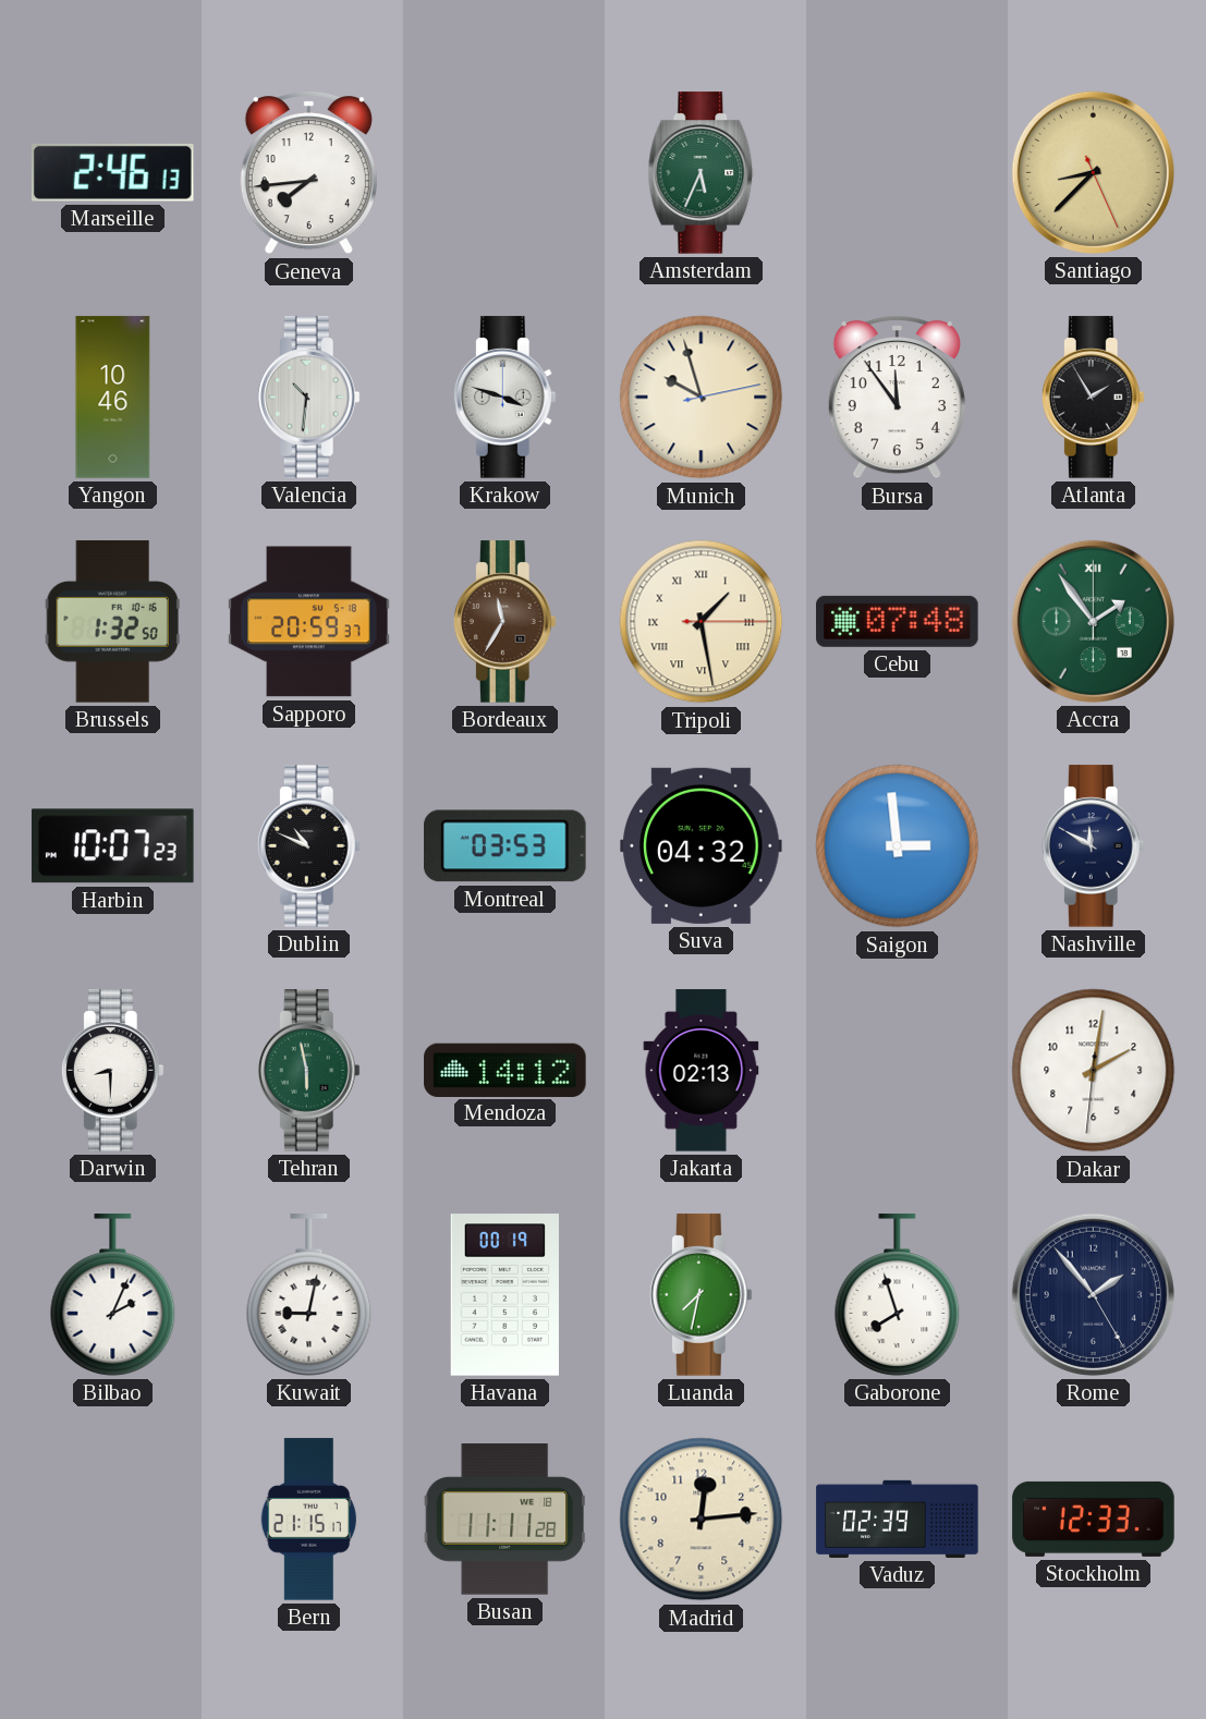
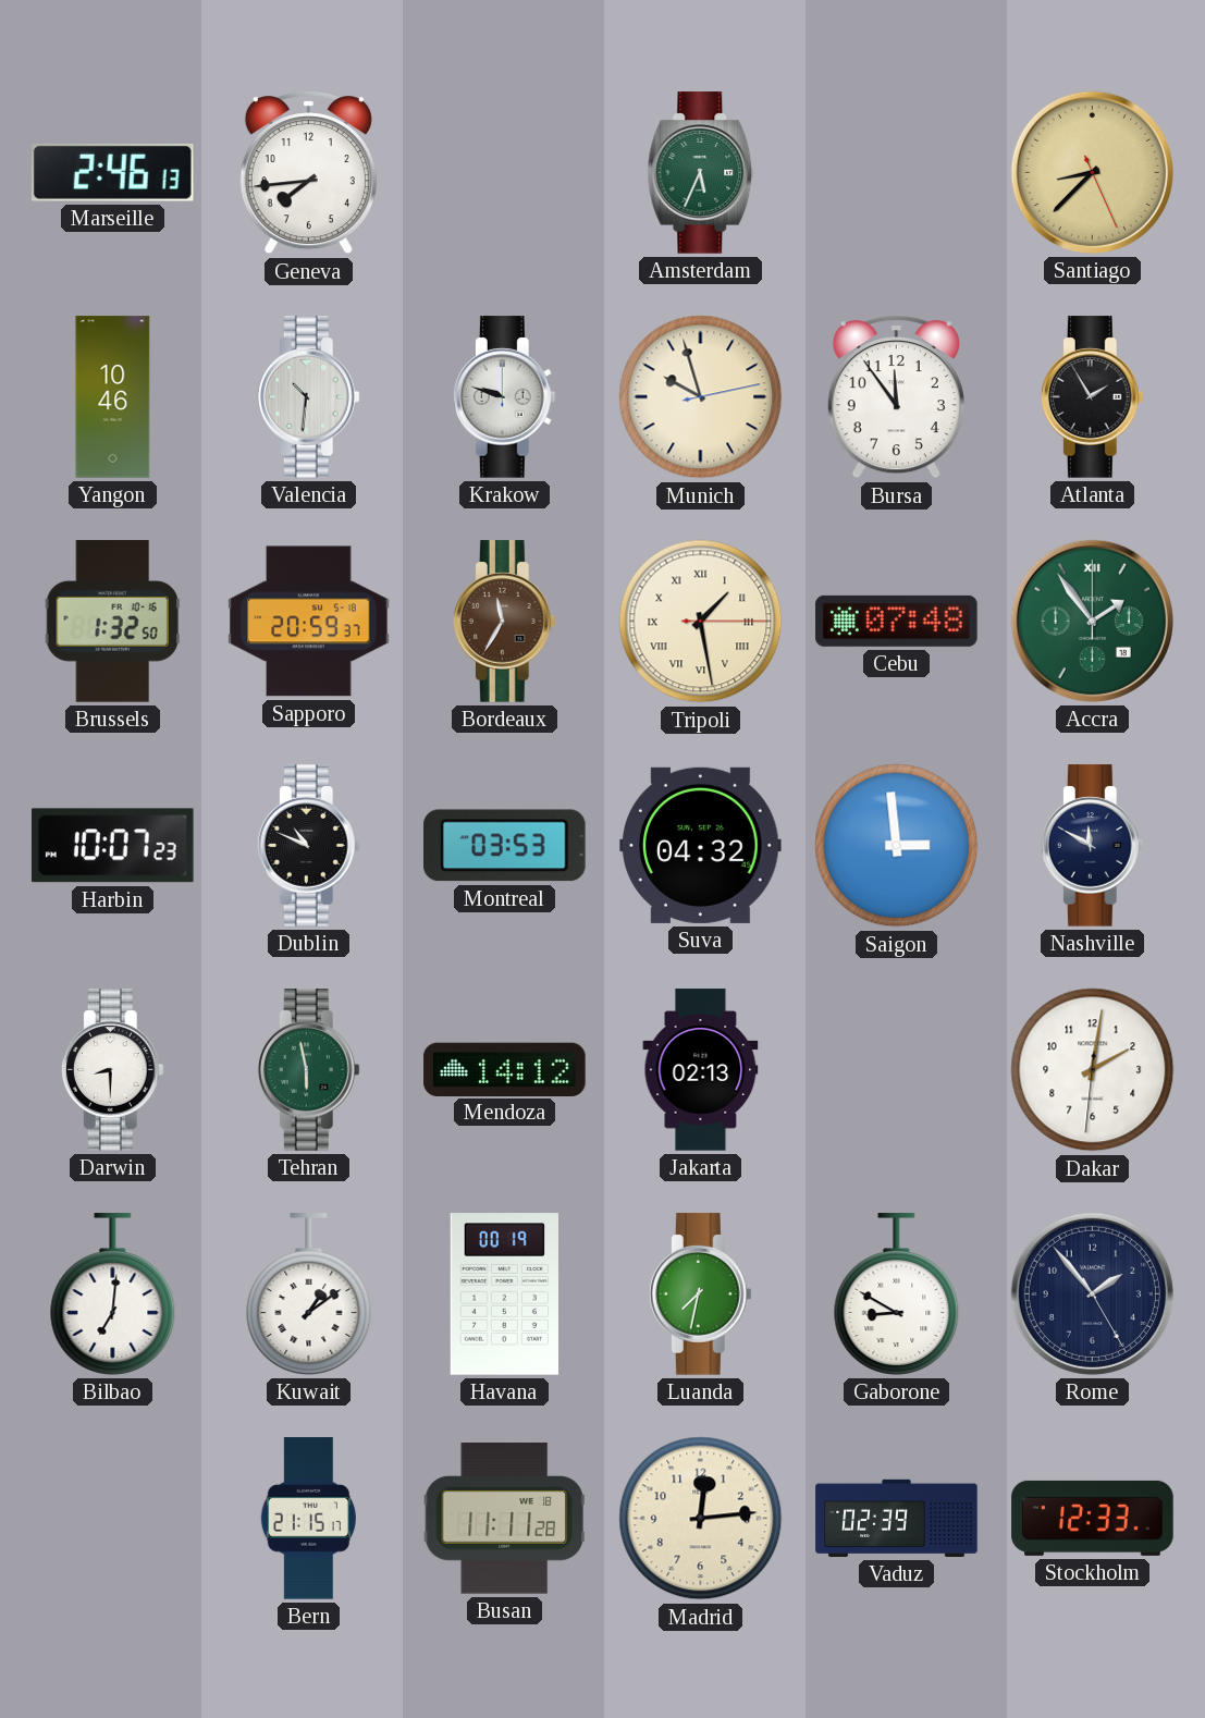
Krakow: 3:48 -> 9:48
Bilbao: 2:04 -> 7:01
Kuwait: 9:02 -> 1:09
Gaborone: 7:57 -> 8:50
